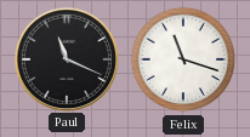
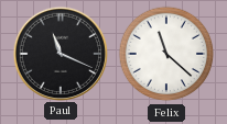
Felix: 11:18 -> 11:22
